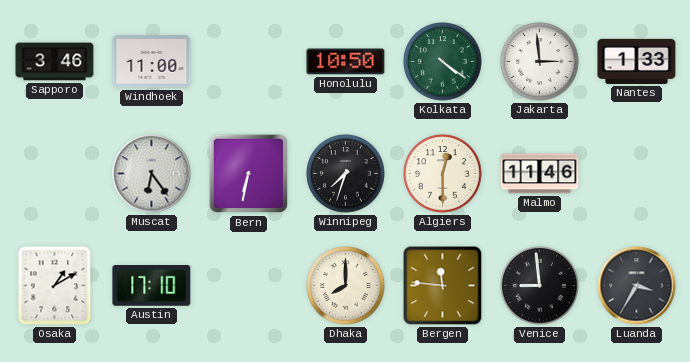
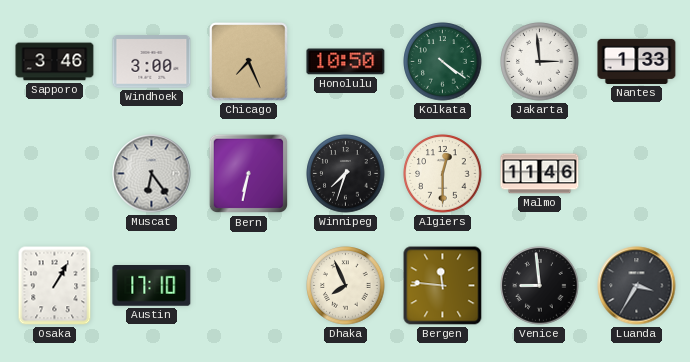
Windhoek: 11:00 -> 3:00
Chicago: none -> 7:26
Osaka: 1:10 -> 1:05
Dhaka: 8:00 -> 7:56
